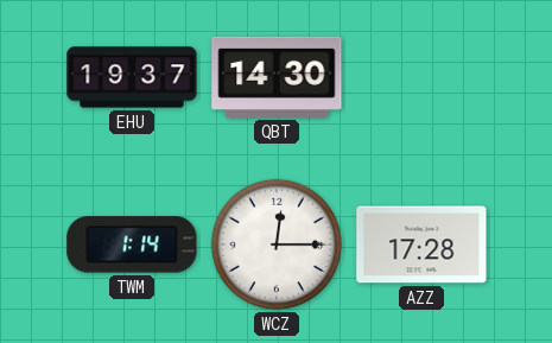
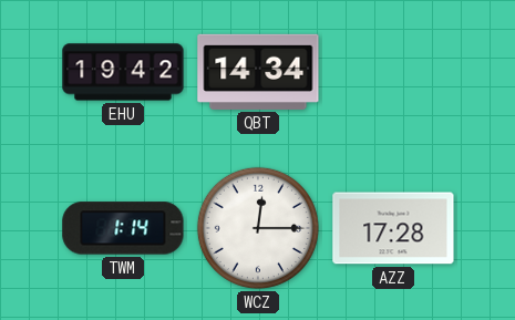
EHU: 19:37 -> 19:42
QBT: 14:30 -> 14:34
